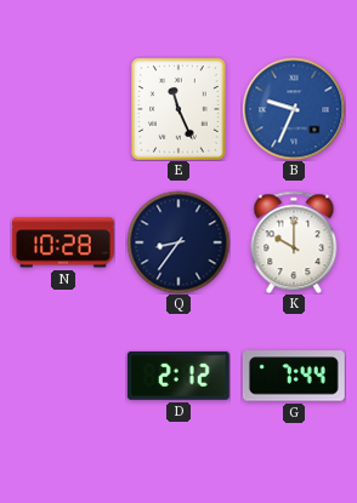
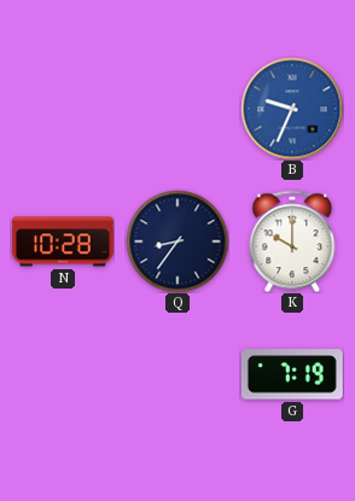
E: 11:26 -> none
D: 2:12 -> none
G: 7:44 -> 7:19
